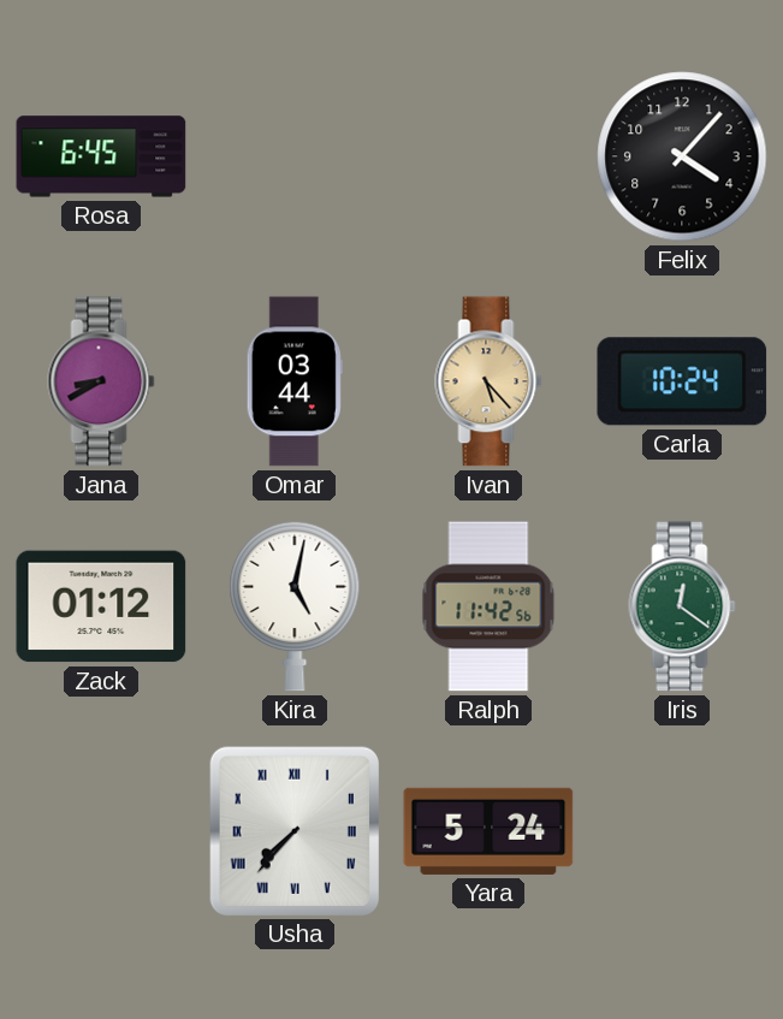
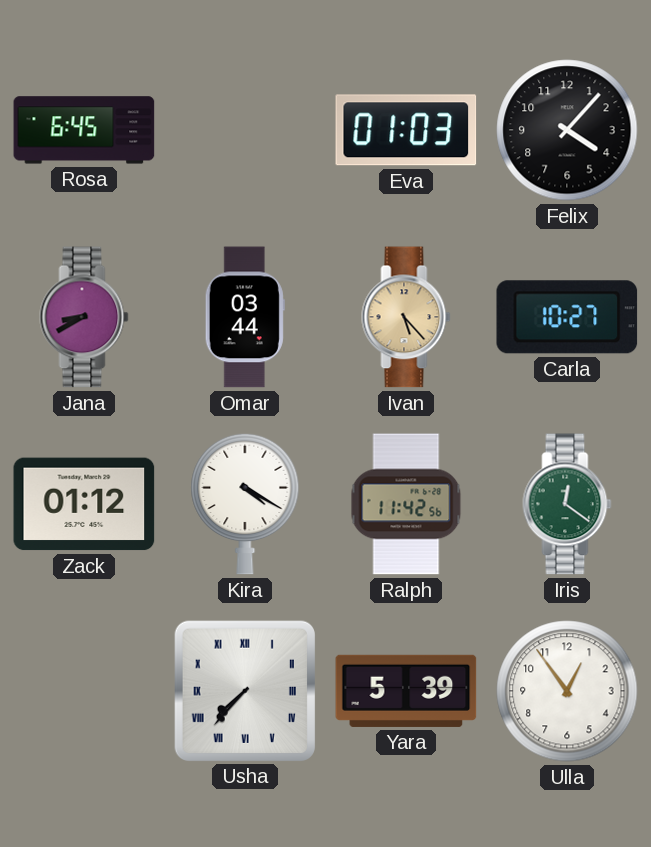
Eva: none -> 01:03
Carla: 10:24 -> 10:27
Kira: 5:02 -> 4:20
Yara: 5:24 -> 5:39
Ulla: none -> 12:54
